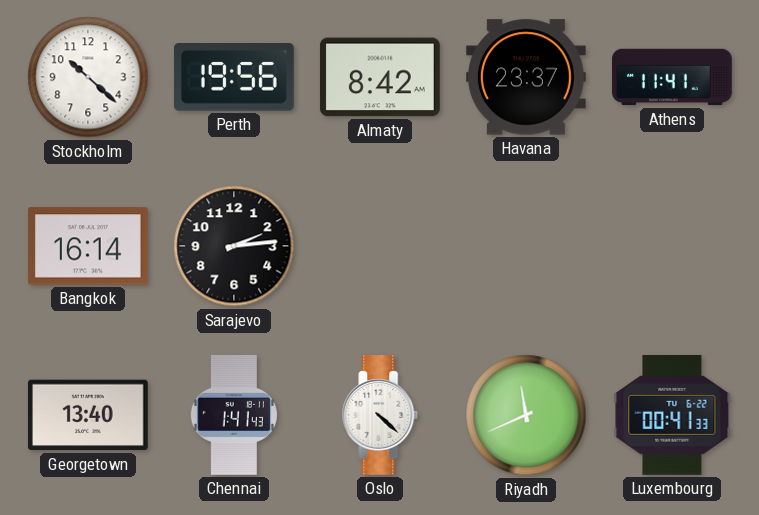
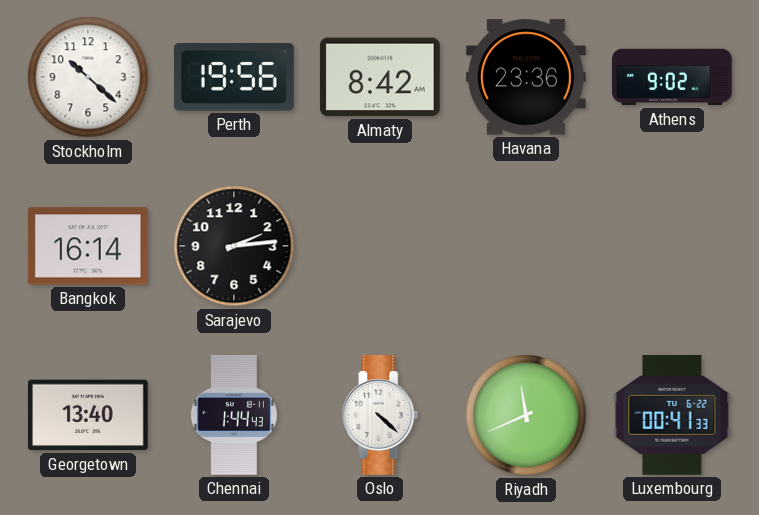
Havana: 23:37 -> 23:36
Athens: 11:41 -> 9:02
Chennai: 1:41 -> 1:44
